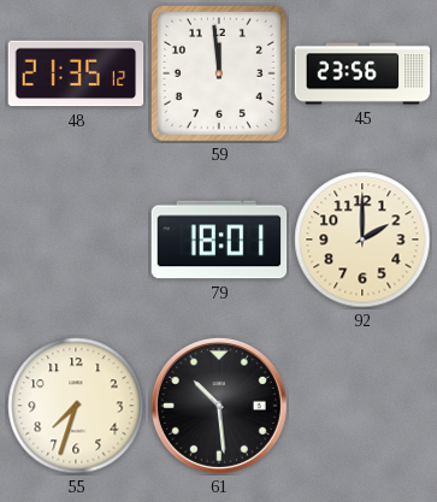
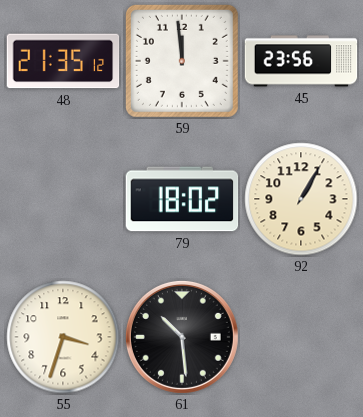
79: 18:01 -> 18:02
92: 2:00 -> 1:05
55: 7:33 -> 3:33
